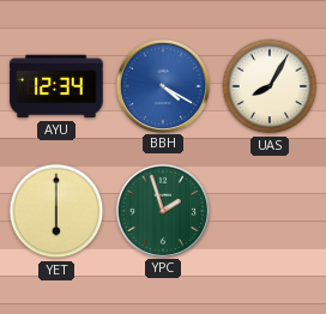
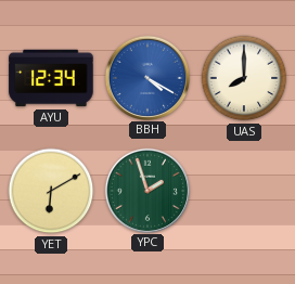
UAS: 8:05 -> 8:00
YET: 6:00 -> 6:10
